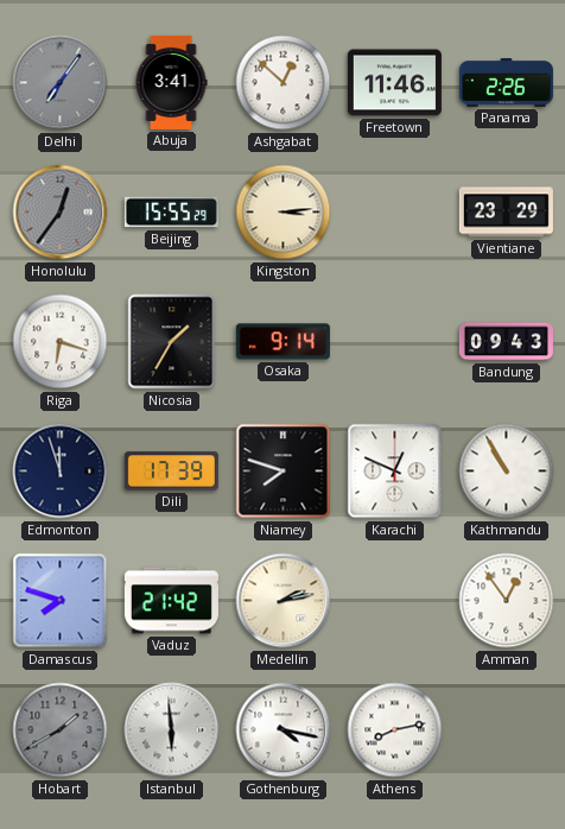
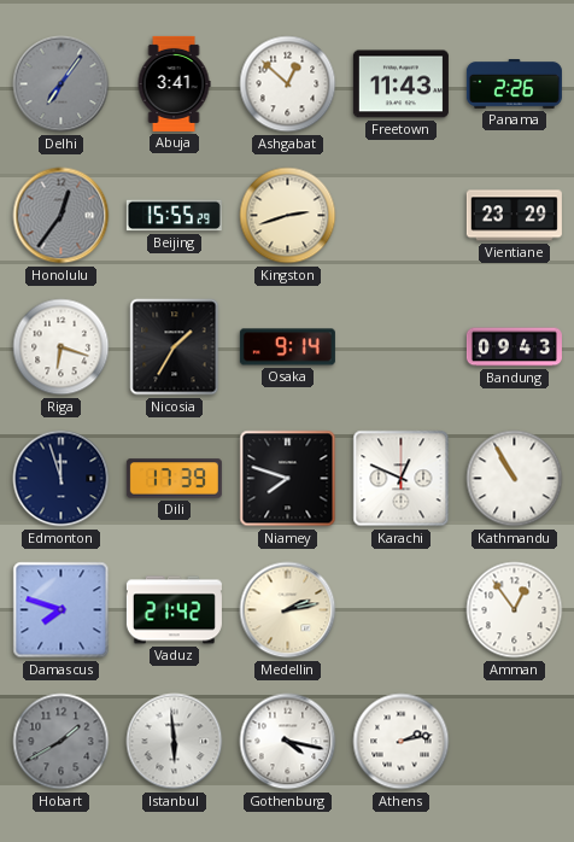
Freetown: 11:46 -> 11:43
Kingston: 3:14 -> 2:42
Athens: 8:13 -> 2:13
